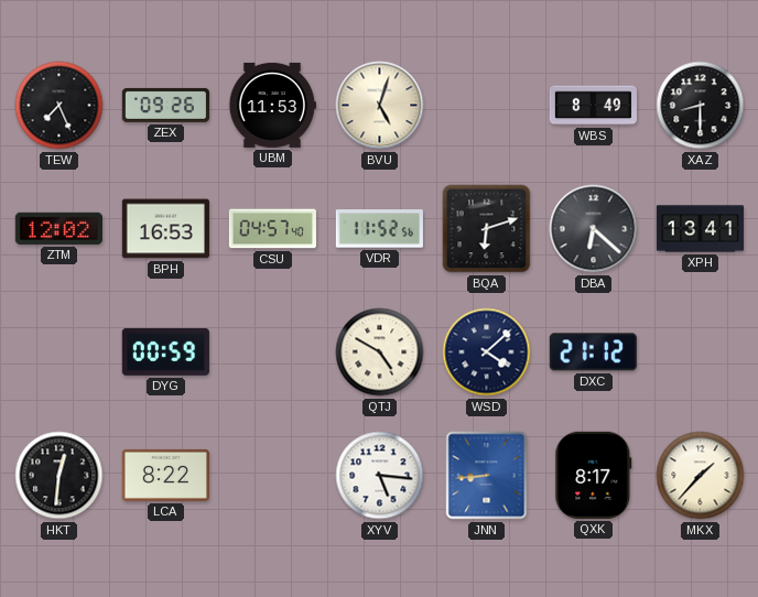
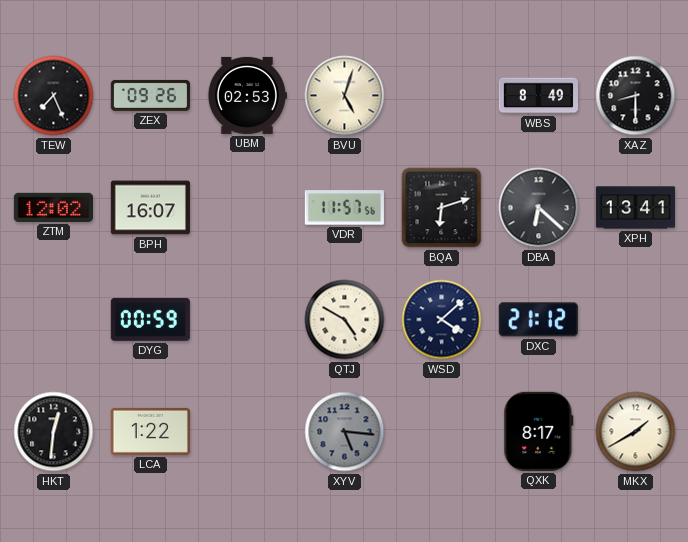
UBM: 11:53 -> 02:53
BPH: 16:53 -> 16:07
CSU: 04:57 -> none
VDR: 11:52 -> 11:57
LCA: 8:22 -> 1:22
XYV dial: white -> grey
JNN: 8:44 -> none
MKX: 1:37 -> 1:40
